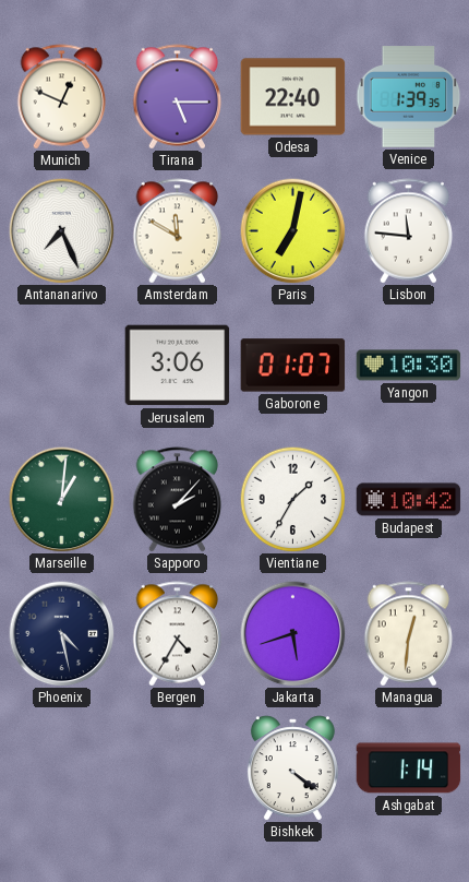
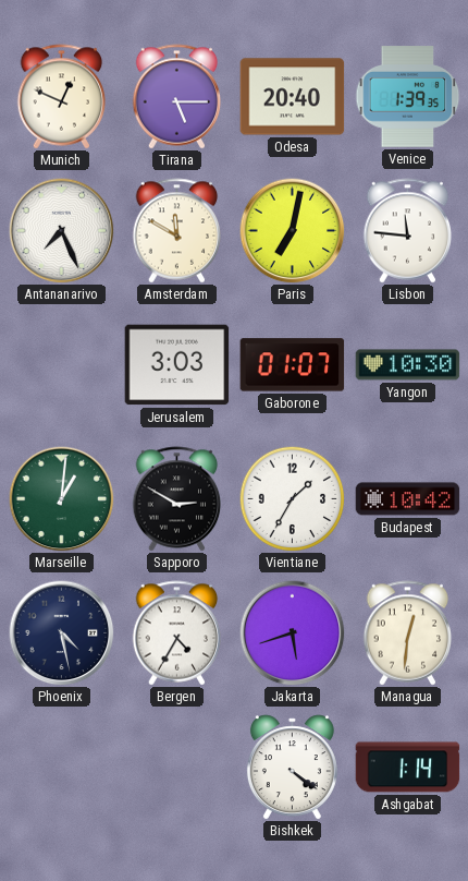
Odesa: 22:40 -> 20:40
Jerusalem: 3:06 -> 3:03
Sapporo: 2:07 -> 2:50
